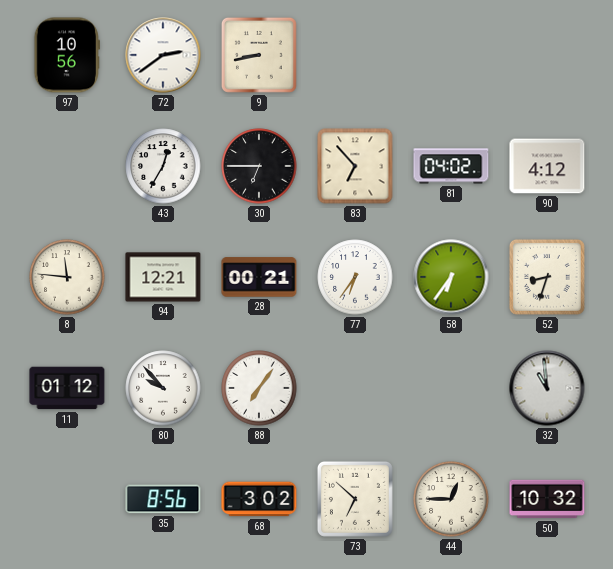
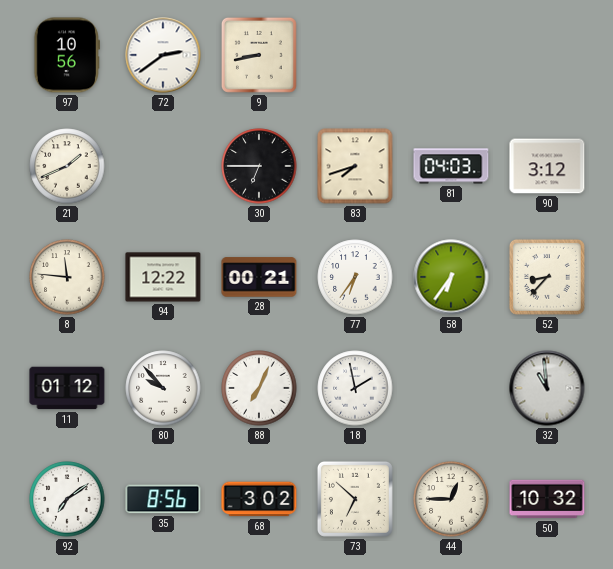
21: none -> 1:41
43: 12:35 -> none
83: 6:53 -> 7:42
81: 04:02 -> 04:03
90: 4:12 -> 3:12
94: 12:21 -> 12:22
52: 8:33 -> 8:37
88: 7:06 -> 7:04
18: none -> 1:58
92: none -> 7:09
